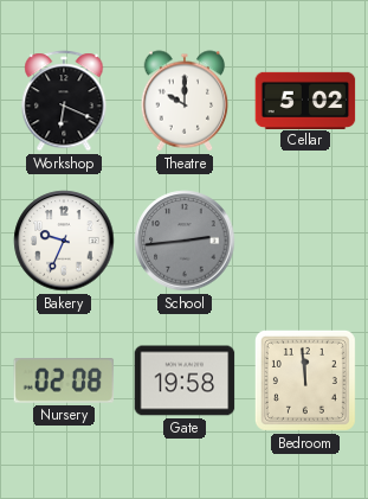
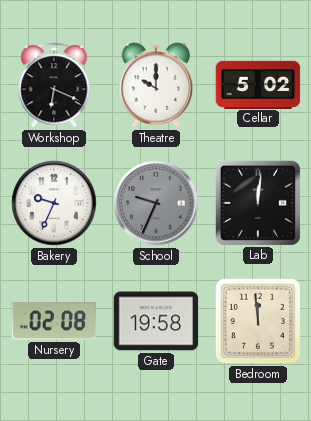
School: 2:44 -> 9:34
Lab: none -> 12:01
